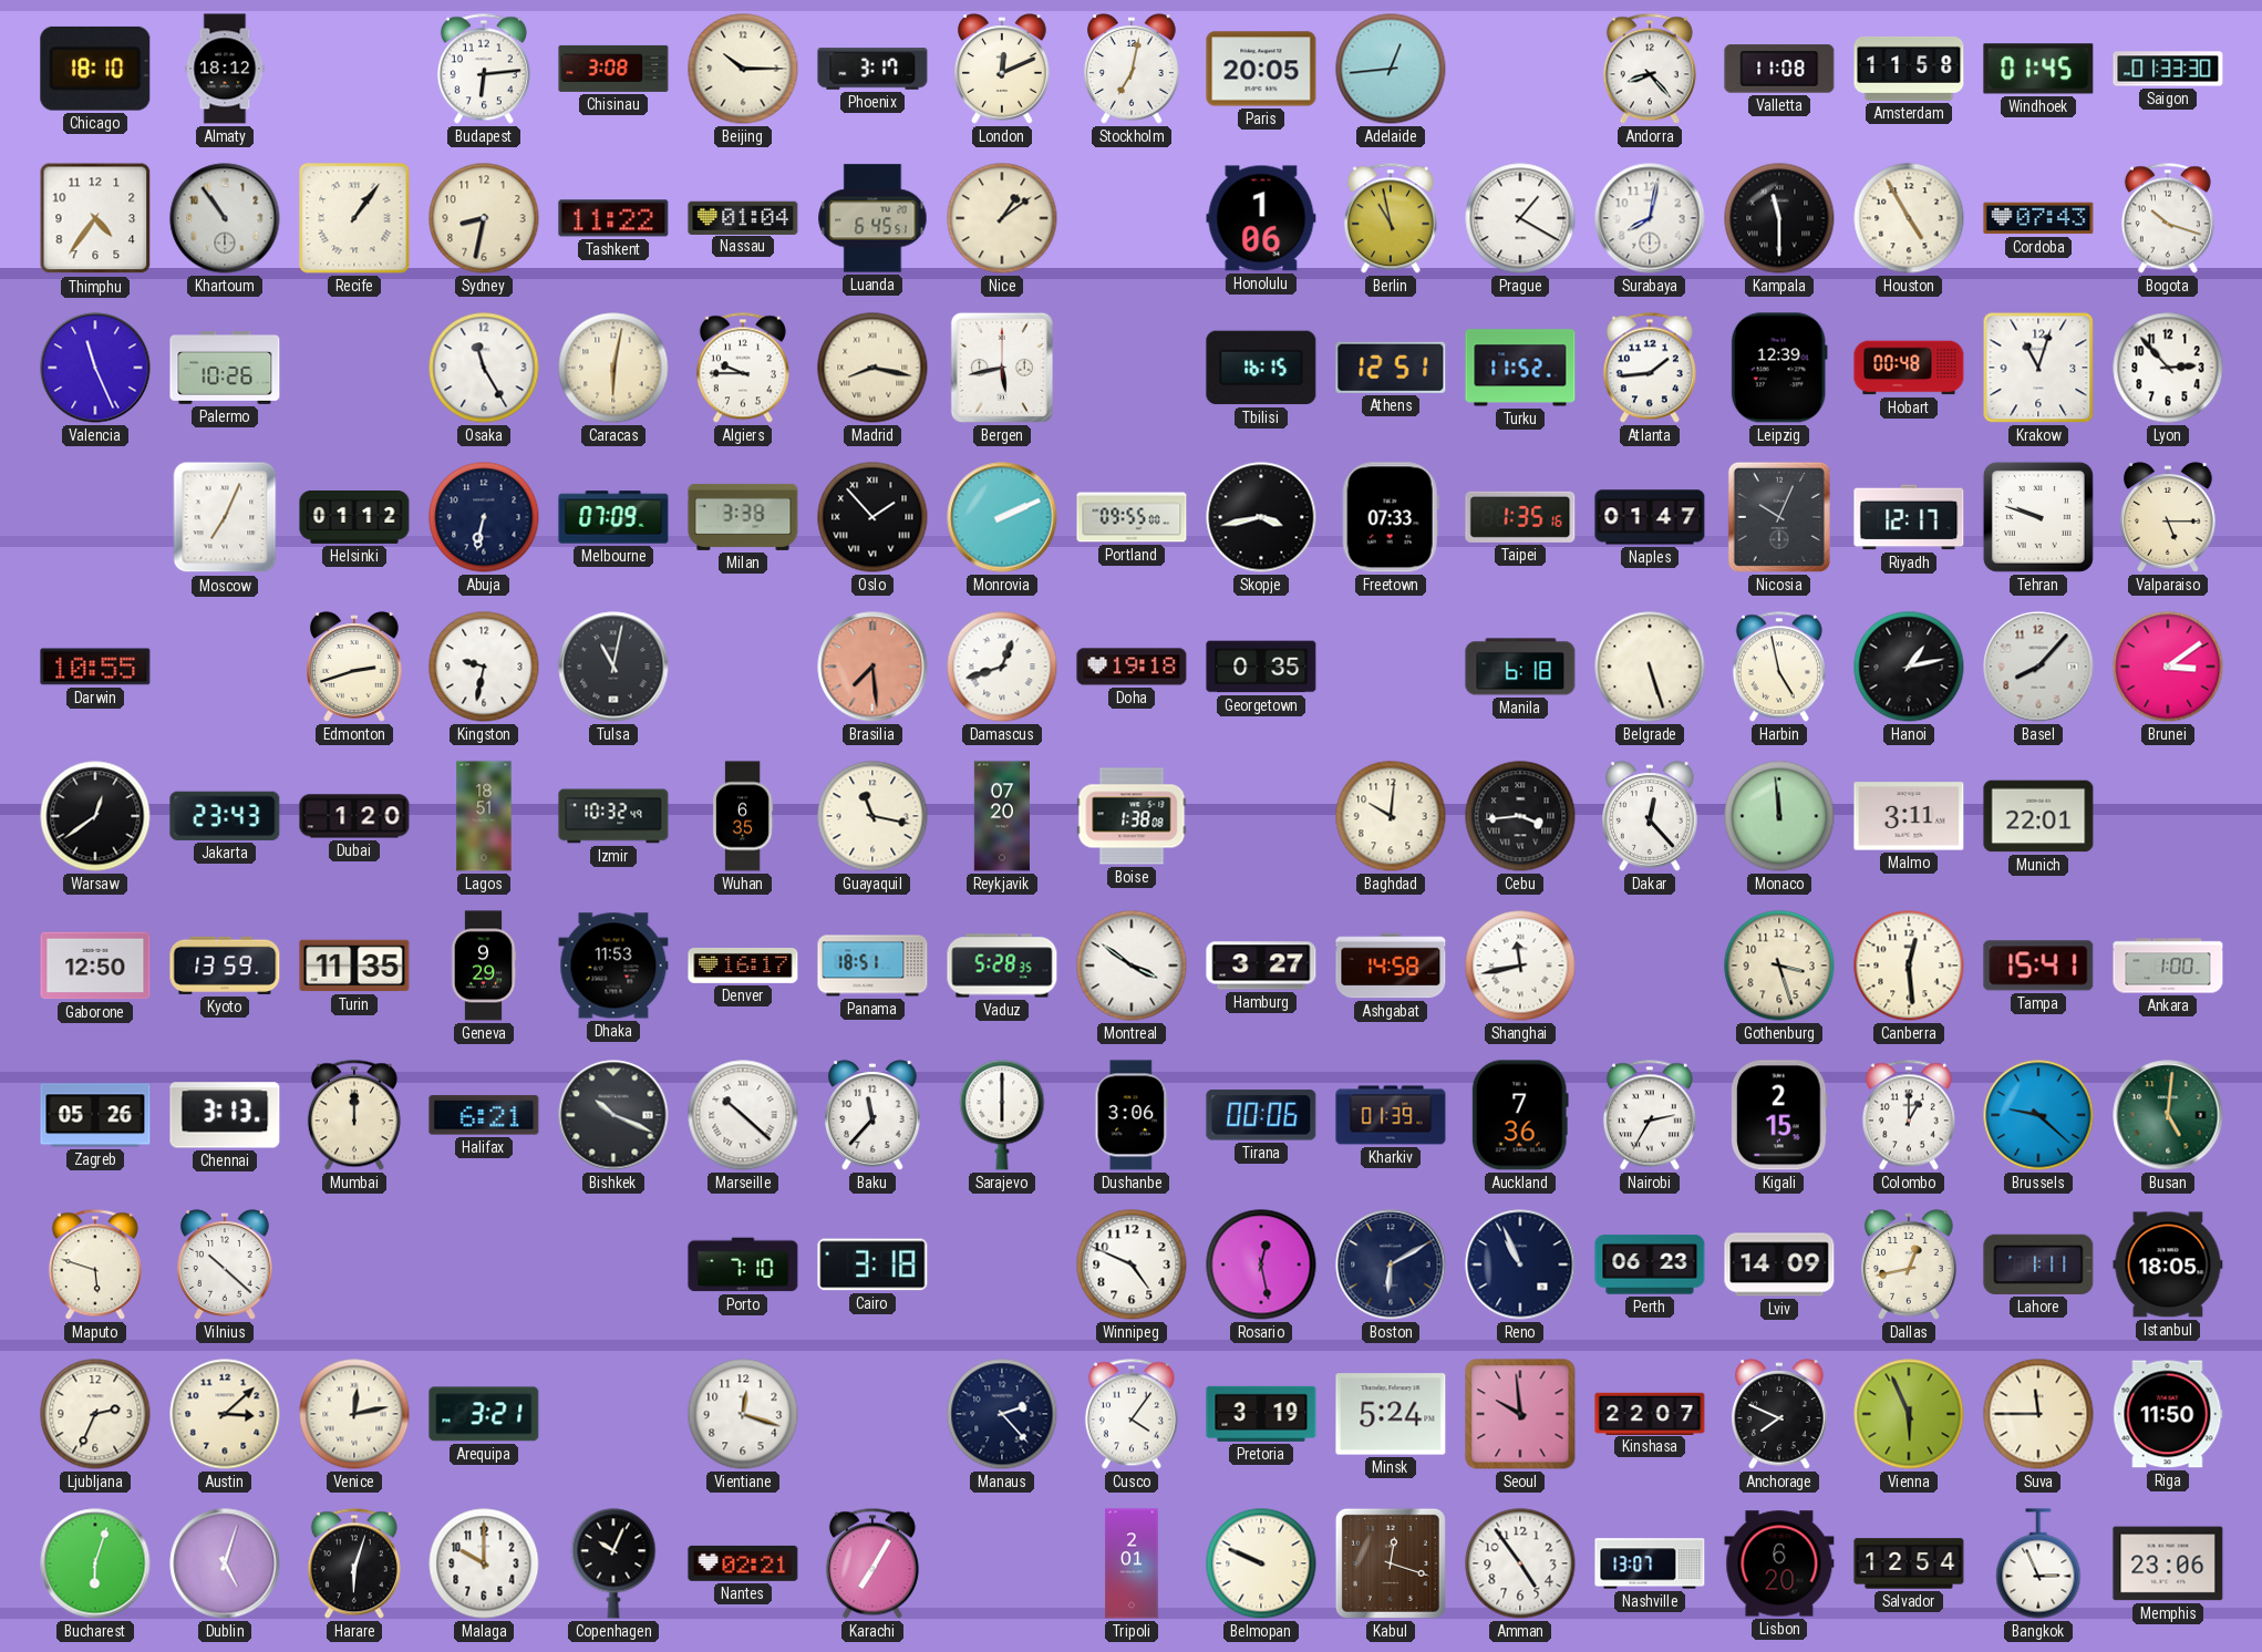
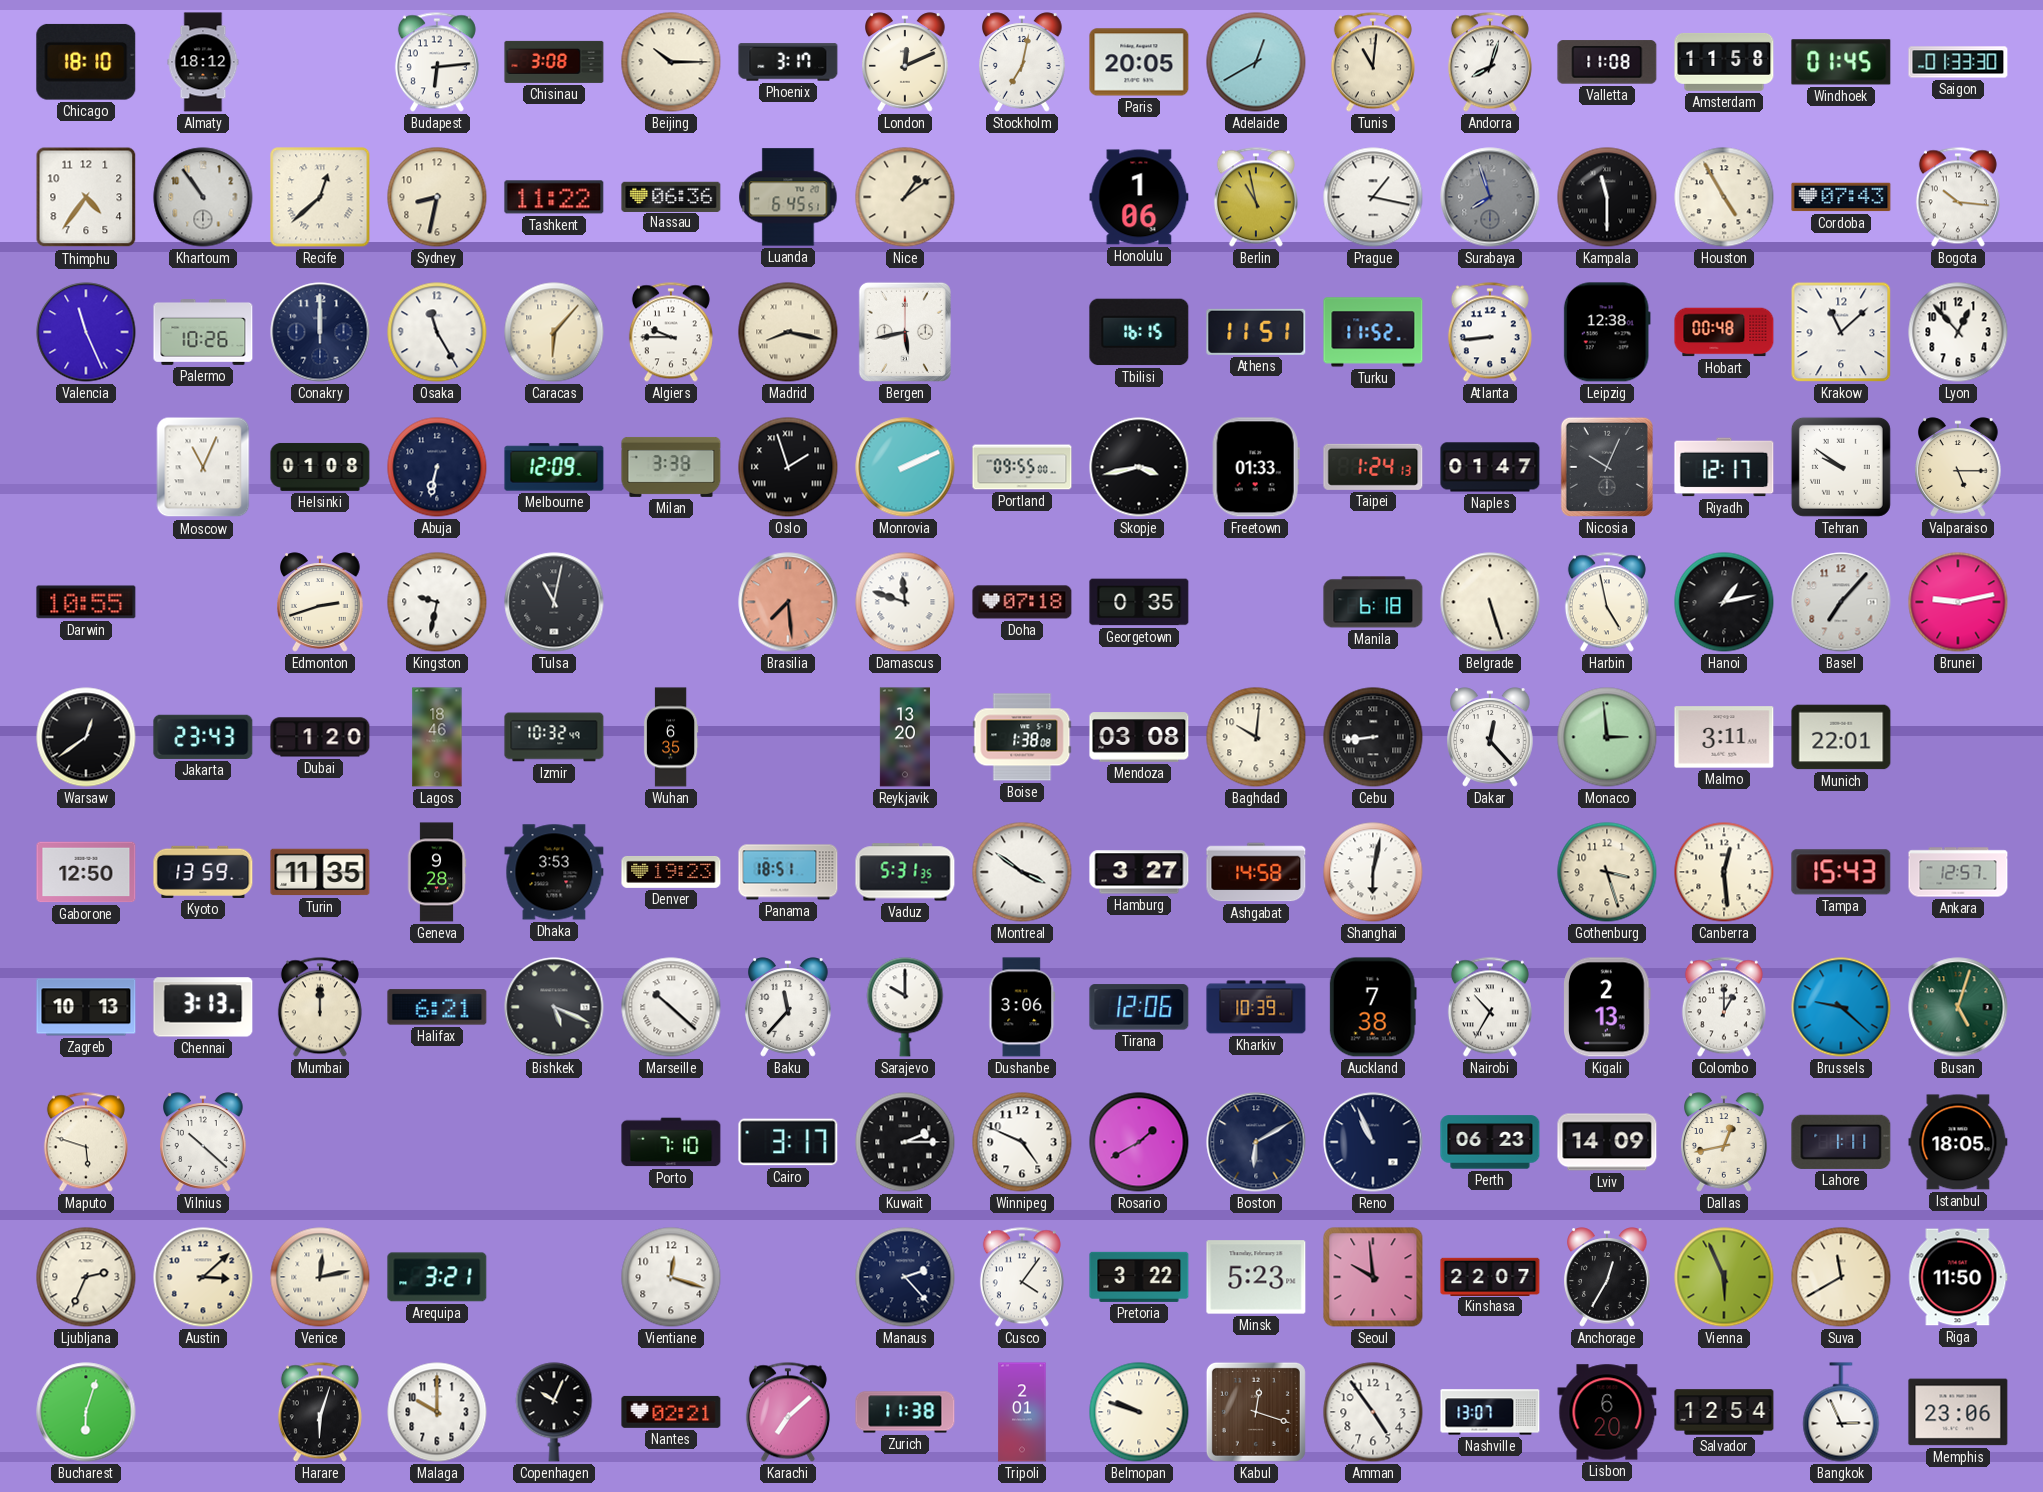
Adelaide: 12:44 -> 12:40
Tunis: none -> 11:01
Andorra: 8:23 -> 8:03
Recife: 1:06 -> 12:38
Nassau: 01:04 -> 06:36
Prague: 1:20 -> 1:17
Surabaya: 8:02 -> 7:57
Surabaya dial: white -> grey
Bogota: 10:18 -> 10:16
Conakry: none -> 12:00
Caracas: 6:02 -> 6:07
Athens: 12:51 -> 11:51
Atlanta: 1:44 -> 8:44
Leipzig: 12:39 -> 12:38
Krakow: 11:03 -> 11:08
Lyon: 2:53 -> 12:53
Moscow: 7:04 -> 11:04
Helsinki: 01:12 -> 01:08
Melbourne: 07:09 -> 12:09
Oslo: 1:53 -> 1:57
Freetown: 07:33 -> 01:33
Taipei: 1:35 -> 1:24
Tehran: 9:48 -> 9:51
Damascus: 12:42 -> 11:48
Doha: 19:18 -> 07:18
Basel: 8:07 -> 7:07
Brunei: 3:09 -> 9:13
Lagos: 18:51 -> 18:46
Guayaquil: 11:17 -> none
Reykjavik: 07:20 -> 13:20
Mendoza: none -> 03:08
Cebu: 3:44 -> 8:44
Monaco: 11:59 -> 2:59
Geneva: 9:29 -> 9:28
Dhaka: 11:53 -> 3:53
Denver: 16:17 -> 19:23
Vaduz: 5:28 -> 5:31
Shanghai: 11:43 -> 6:02
Tampa: 15:41 -> 15:43
Ankara: 1:00 -> 12:57
Zagreb: 05:26 -> 10:13
Bishkek: 10:19 -> 5:19
Sarajevo: 6:00 -> 10:00
Tirana: 00:06 -> 12:06
Kharkiv: 01:39 -> 10:39
Auckland: 7:36 -> 7:38
Nairobi: 2:35 -> 10:35
Kigali: 2:15 -> 2:13
Busan: 5:01 -> 5:03
Cairo: 3:18 -> 3:17
Kuwait: none -> 2:15
Rosario: 12:28 -> 1:40
Pretoria: 3:19 -> 3:22
Minsk: 5:24 -> 5:23
Anchorage: 7:49 -> 12:35
Suva: 11:45 -> 11:40
Dublin: 5:03 -> none
Karachi: 7:05 -> 7:08
Zurich: none -> 11:38
Belmopan: 9:49 -> 9:48
